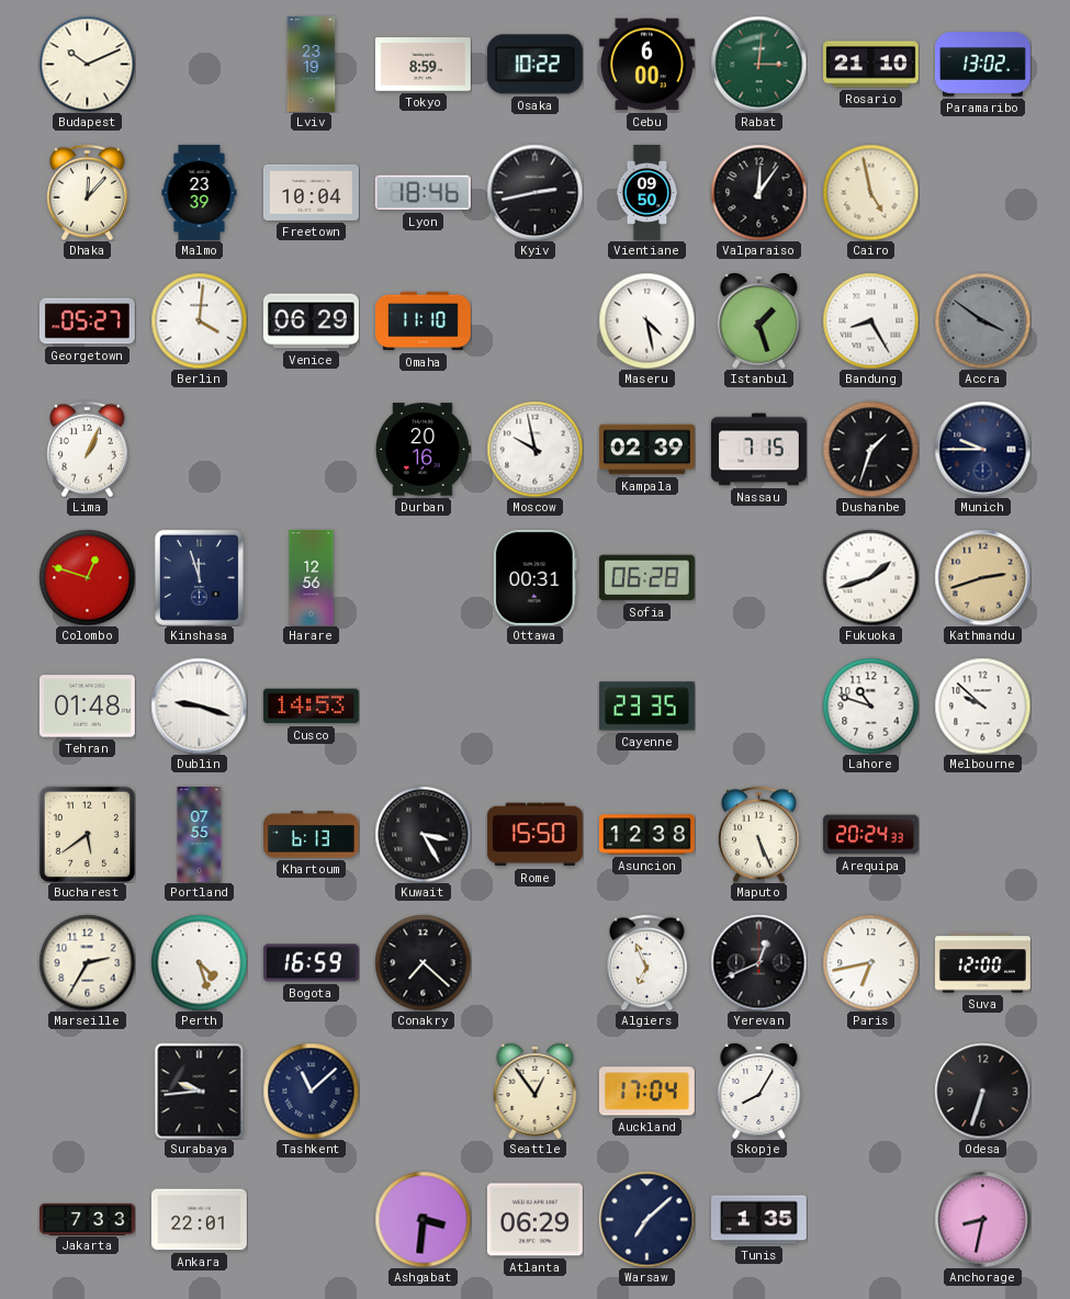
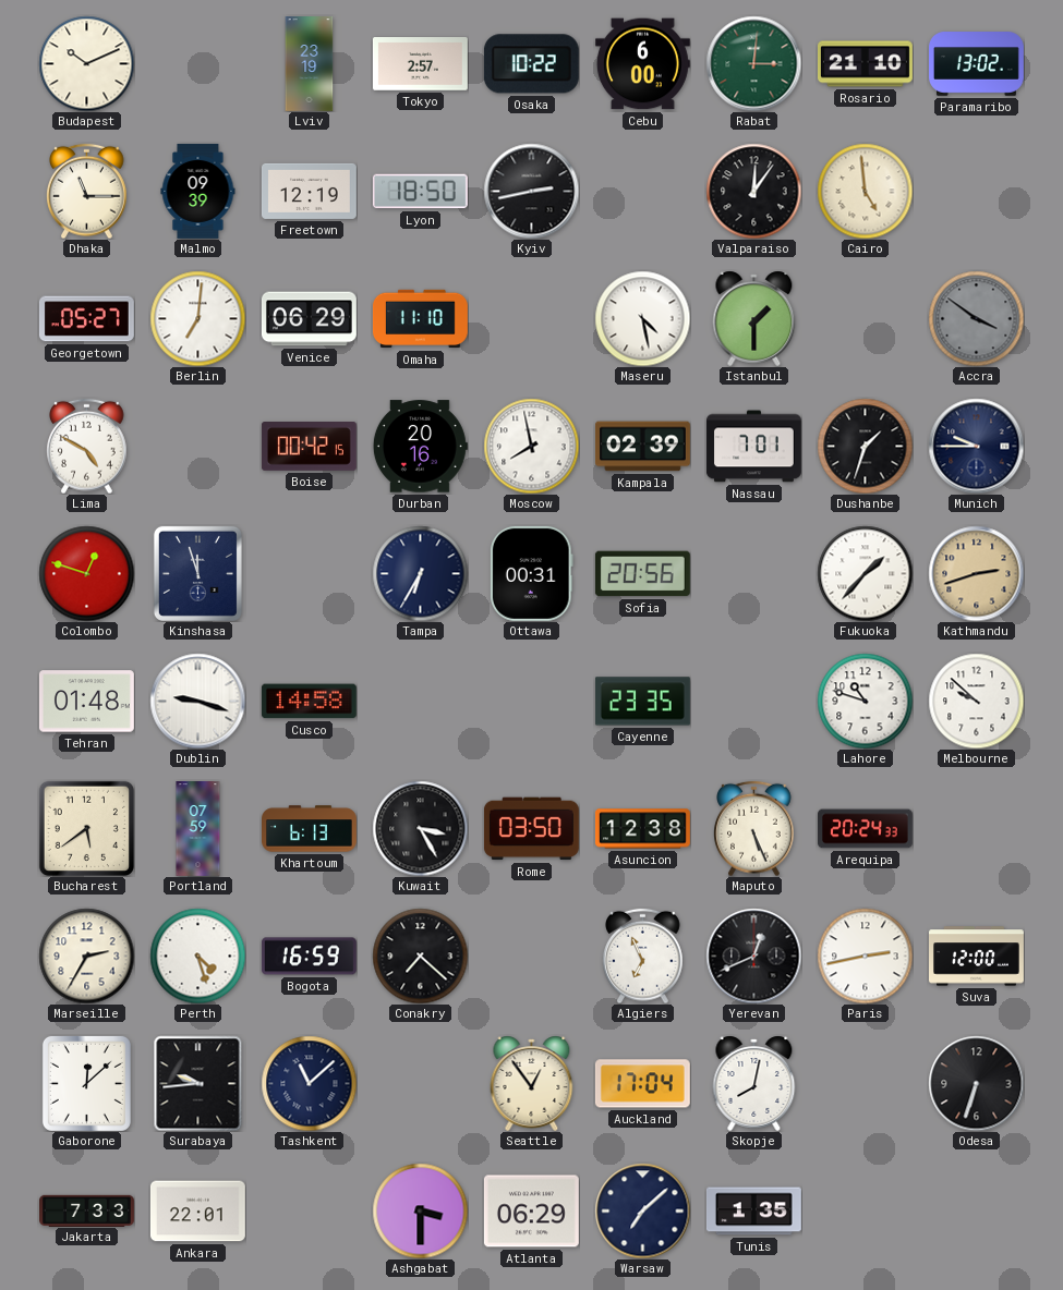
Tokyo: 8:59 -> 2:57
Dhaka: 12:07 -> 11:15
Malmo: 23:39 -> 09:39
Freetown: 10:04 -> 12:19
Lyon: 18:46 -> 18:50
Vientiane: 09:50 -> none
Cairo: 4:58 -> 4:59
Berlin: 4:01 -> 7:01
Istanbul: 1:27 -> 1:30
Bandung: 8:25 -> none
Lima: 1:04 -> 4:50
Boise: none -> 00:42
Moscow: 9:58 -> 7:58
Nassau: 7:15 -> 7:01
Harare: 12:56 -> none
Tampa: none -> 6:35
Sofia: 06:28 -> 20:56
Fukuoka: 1:42 -> 1:37
Cusco: 14:53 -> 14:58
Portland: 07:55 -> 07:59
Rome: 15:50 -> 03:50
Paris: 6:43 -> 2:43
Gaborone: none -> 12:08
Skopje: 8:05 -> 8:02
Ashgabat: 3:31 -> 3:30
Anchorage: 8:32 -> none
